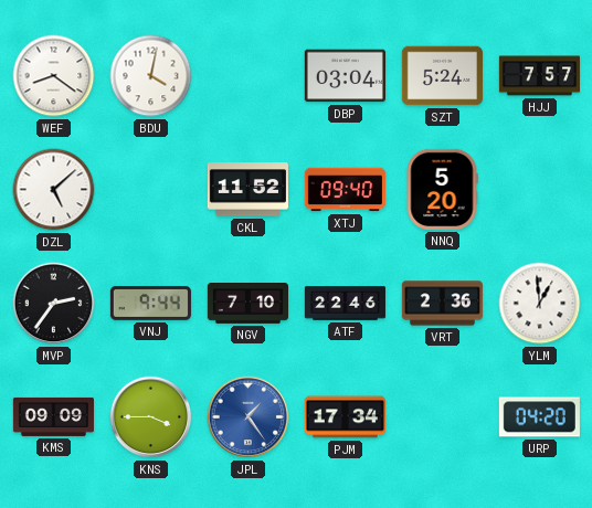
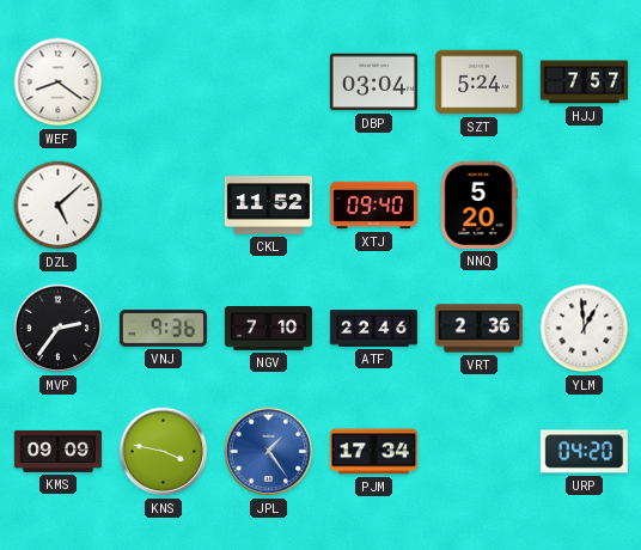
BDU: 4:02 -> none
VNJ: 9:44 -> 9:36
KNS: 3:45 -> 3:47
